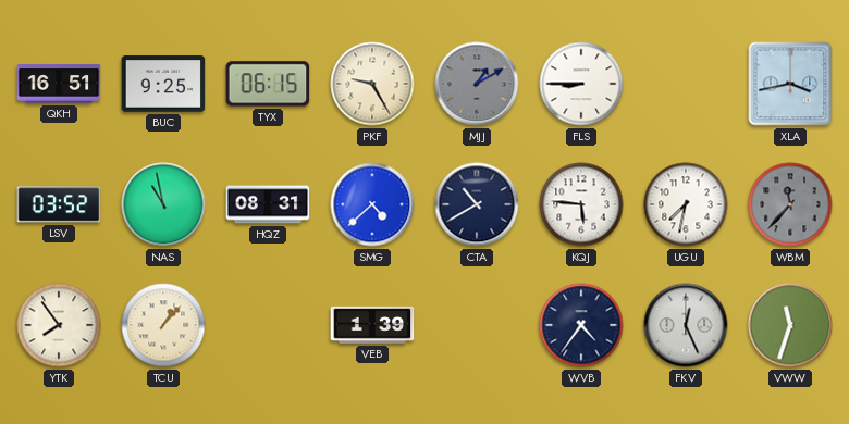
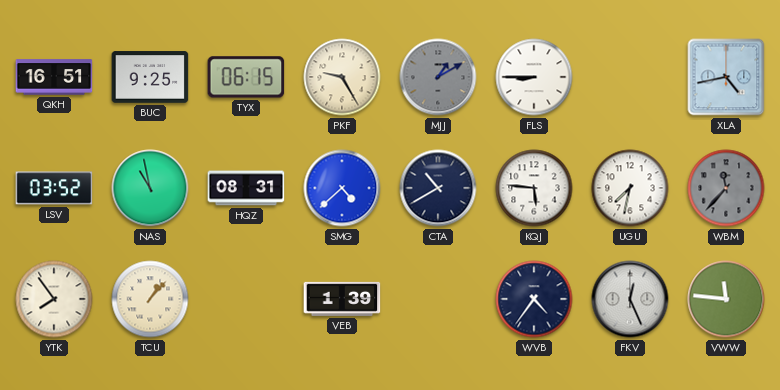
XLA: 3:43 -> 4:43
VWW: 11:33 -> 11:46
